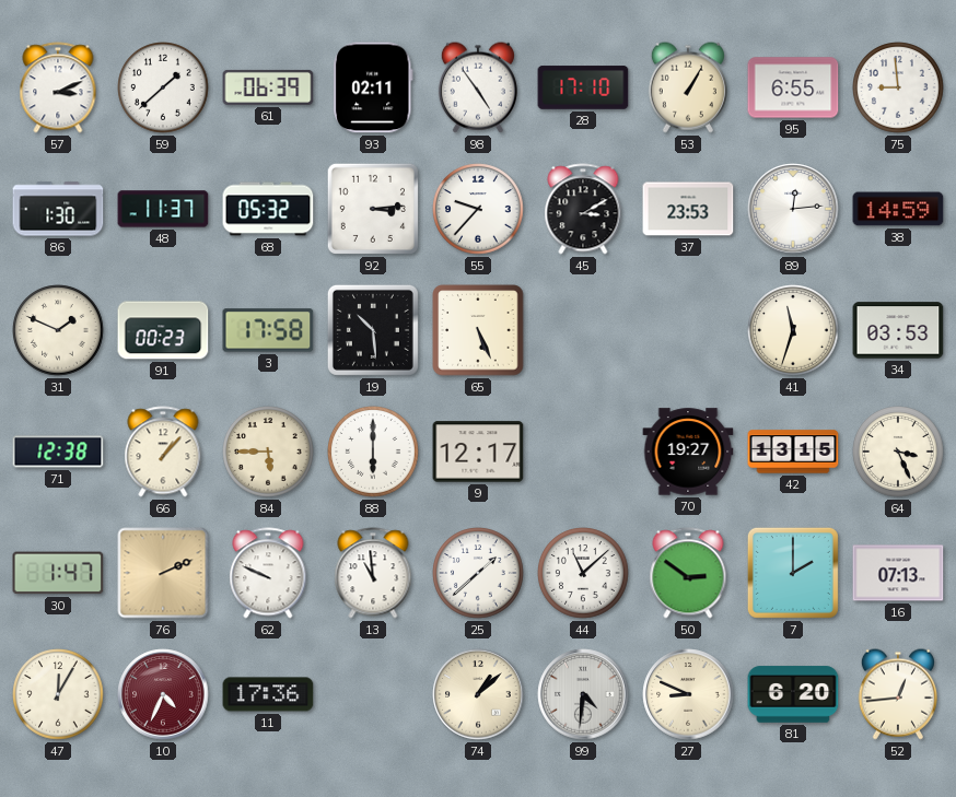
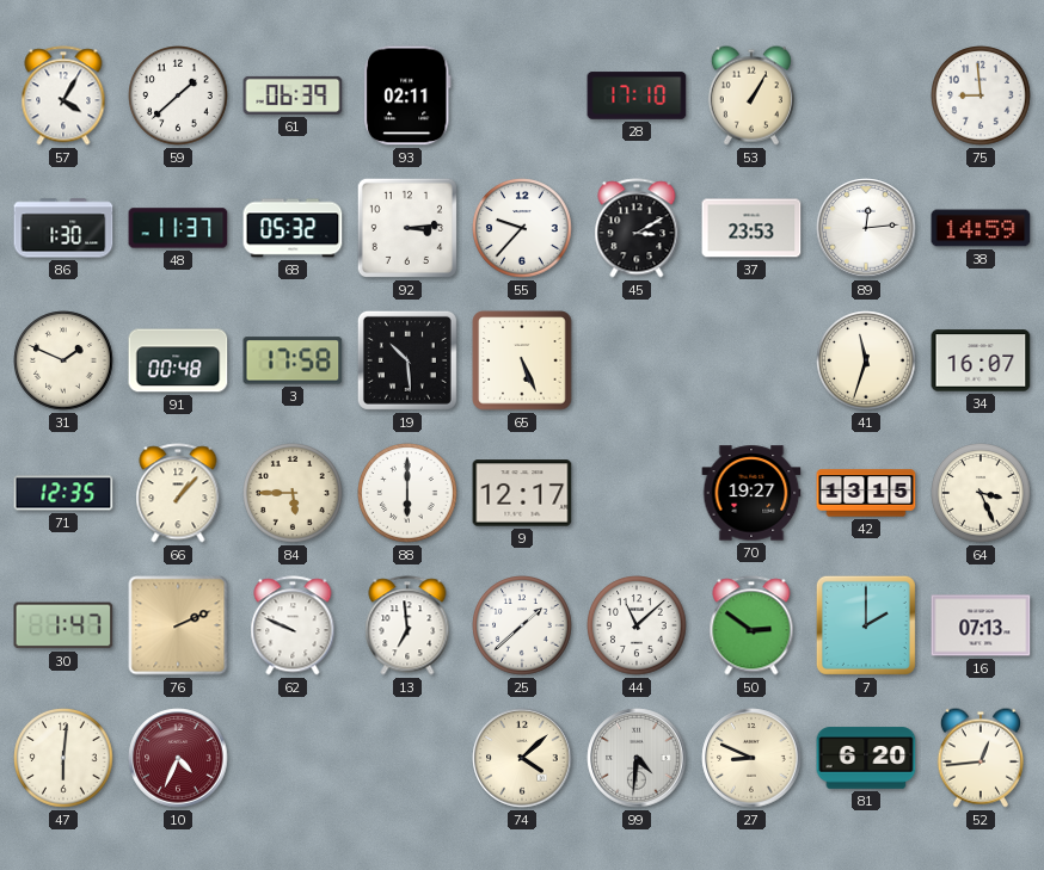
57: 3:11 -> 4:05
98: 4:54 -> none
95: 6:55 -> none
91: 00:23 -> 00:48
34: 03:53 -> 16:07
71: 12:38 -> 12:35
13: 10:59 -> 6:59
47: 12:05 -> 6:01
11: 17:36 -> none
74: 1:08 -> 4:08
